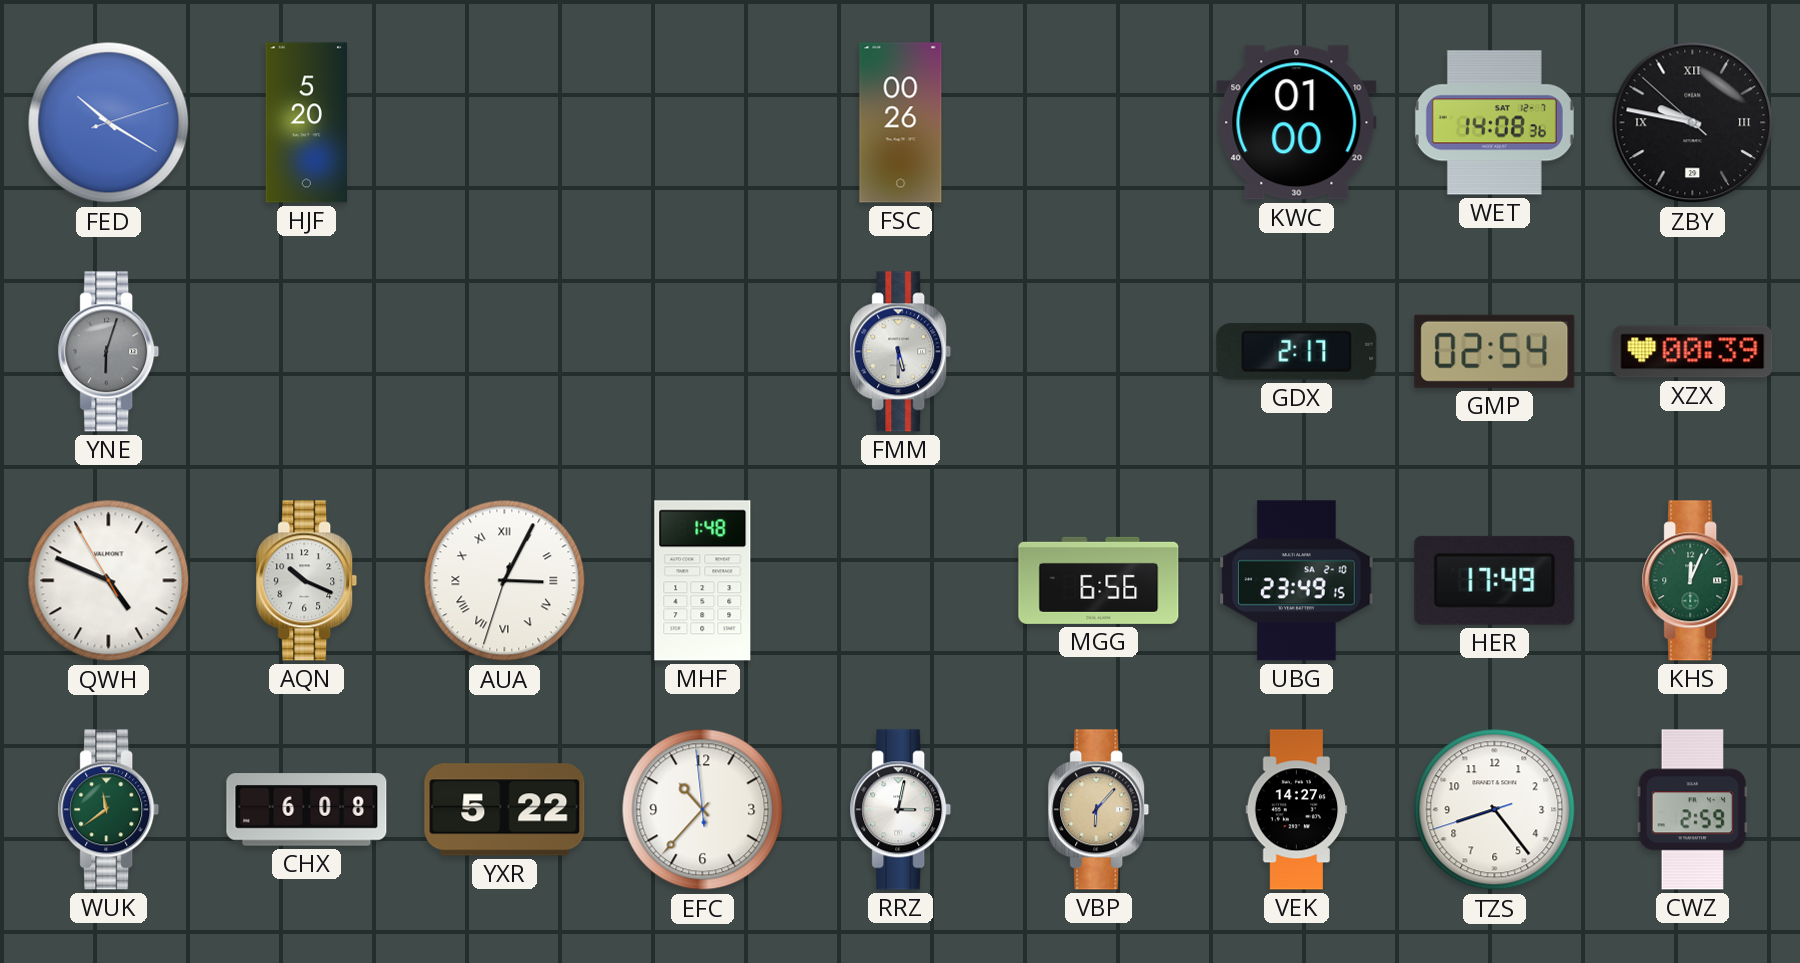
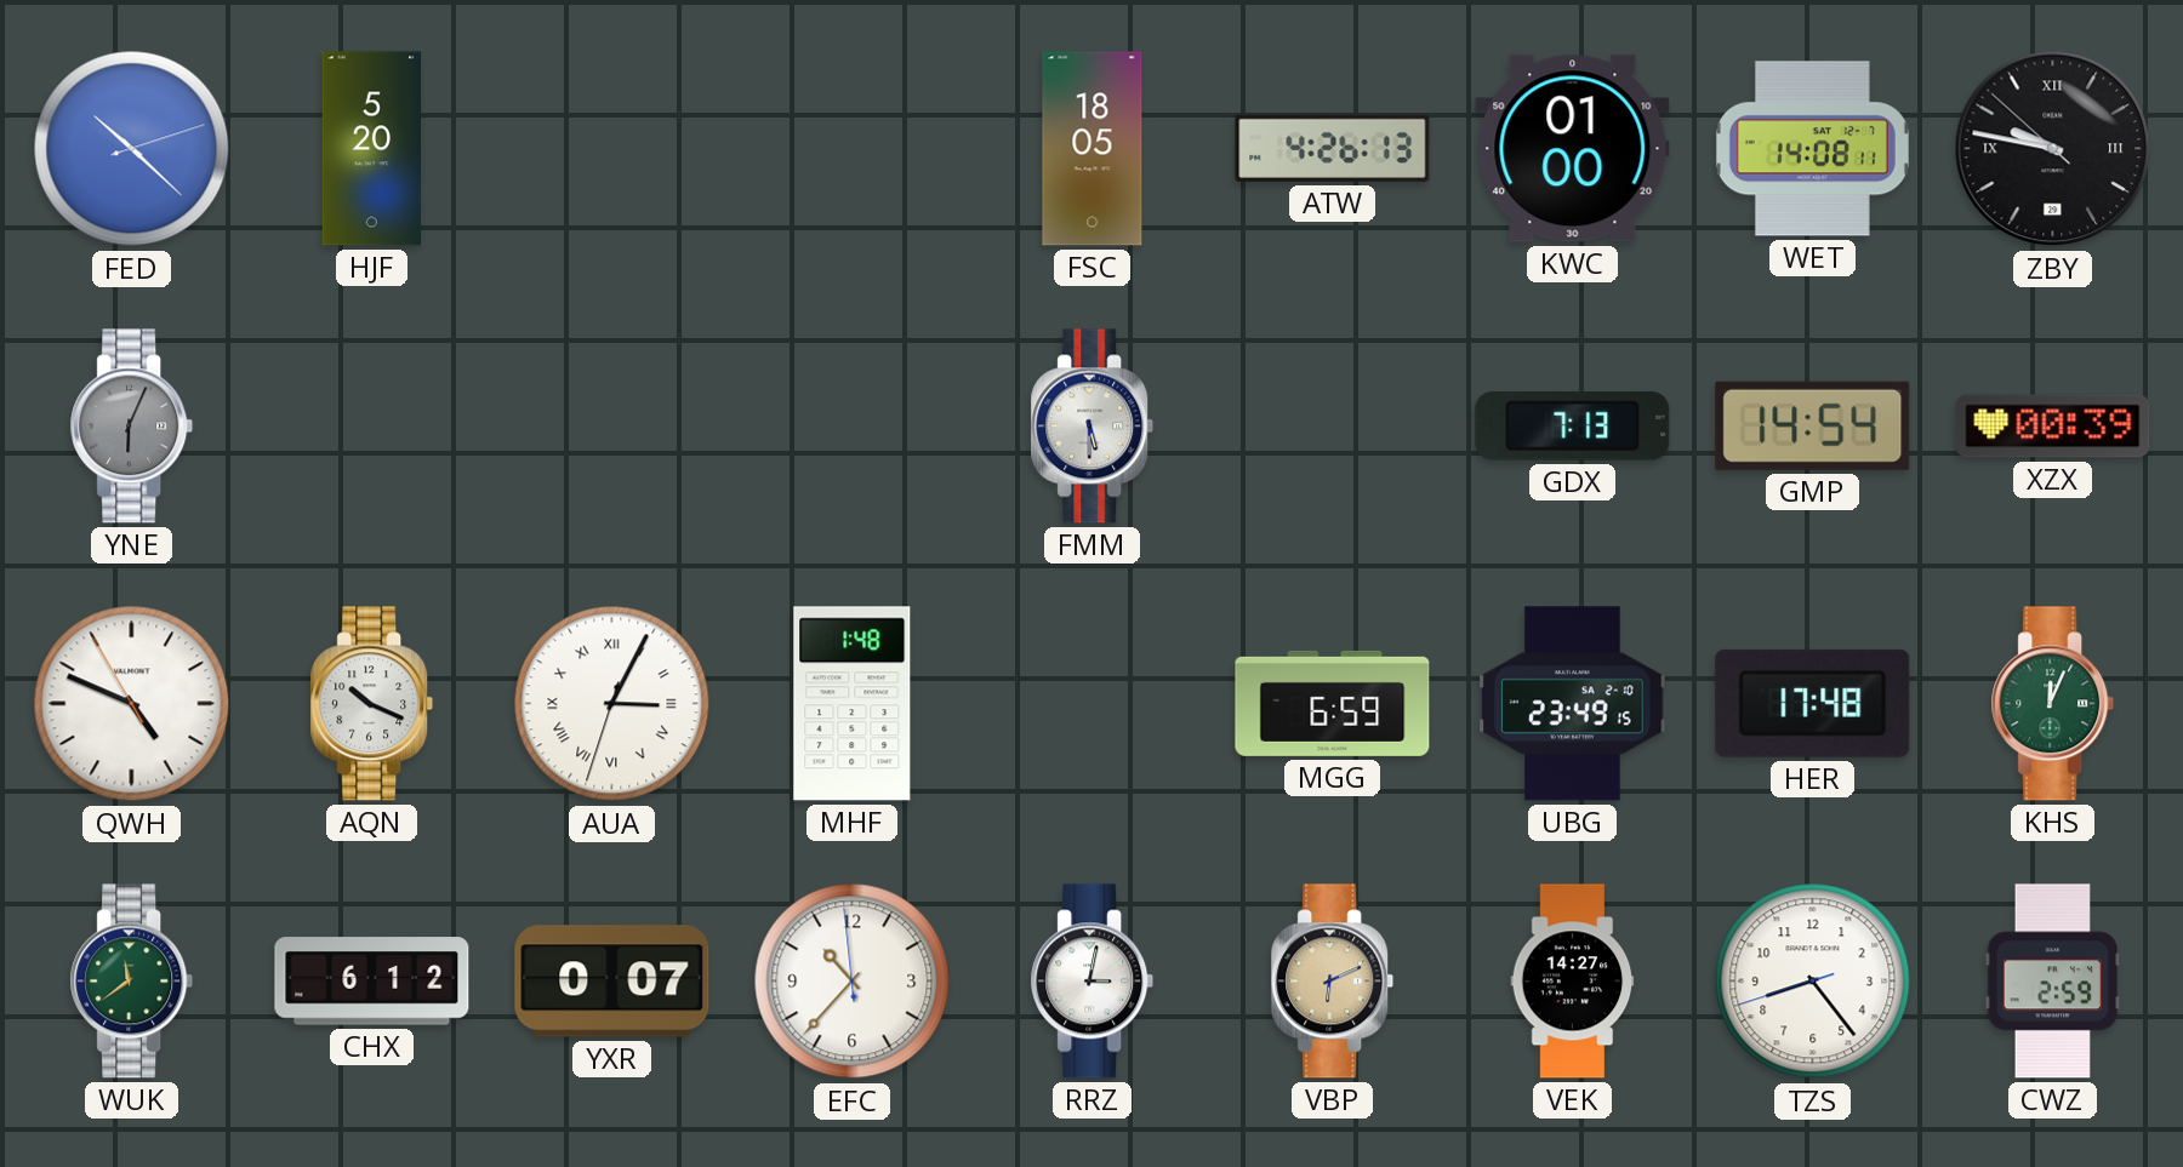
FED: 10:20 -> 10:22
FSC: 00:26 -> 18:05
ATW: none -> 4:26
WET: 14:08:36 -> 14:08:11
YNE: 6:03 -> 6:04
GDX: 2:17 -> 7:13
GMP: 02:54 -> 14:54
MGG: 6:56 -> 6:59
HER: 17:49 -> 17:48
CHX: 6:08 -> 6:12
YXR: 5:22 -> 0:07
VBP: 6:07 -> 6:11
